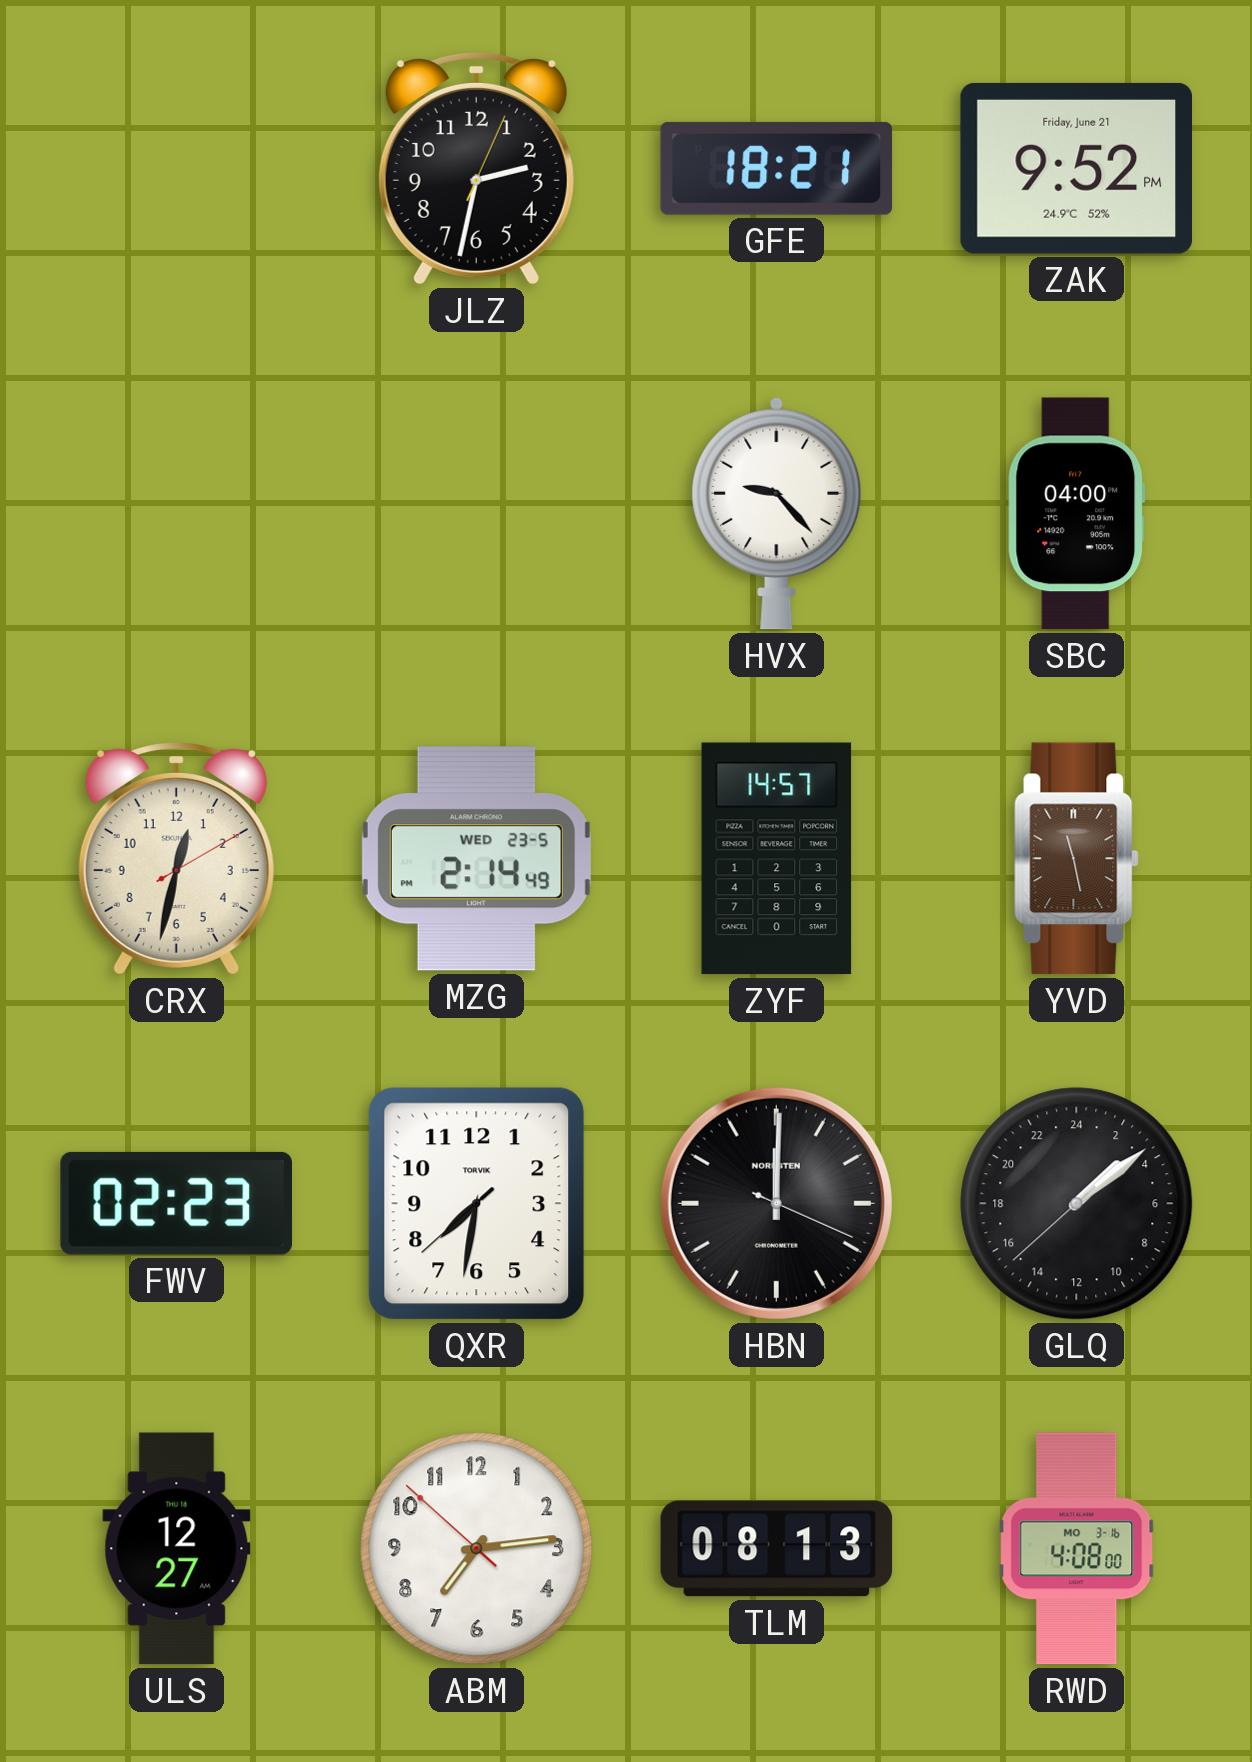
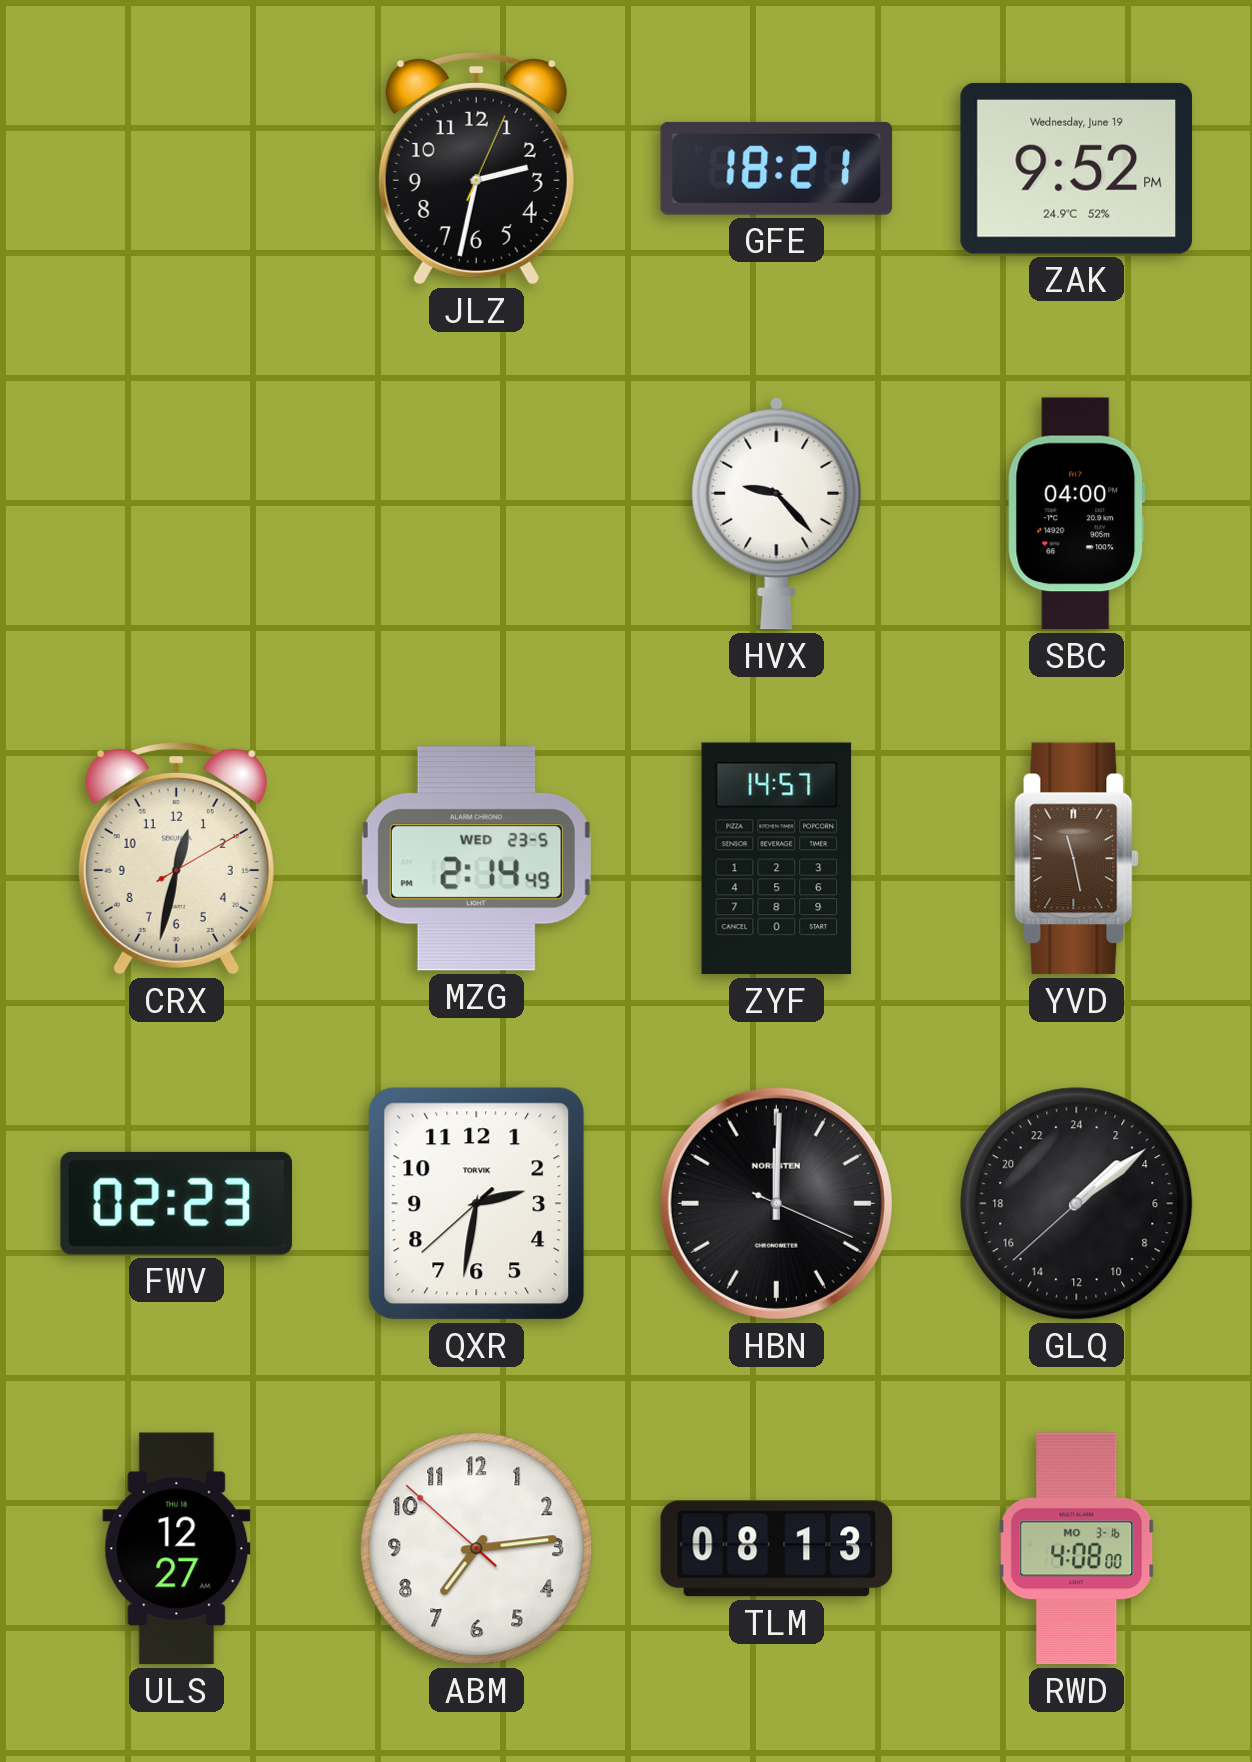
ZAK date: Friday, June 21 -> Wednesday, June 19
QXR: 7:31 -> 2:31
